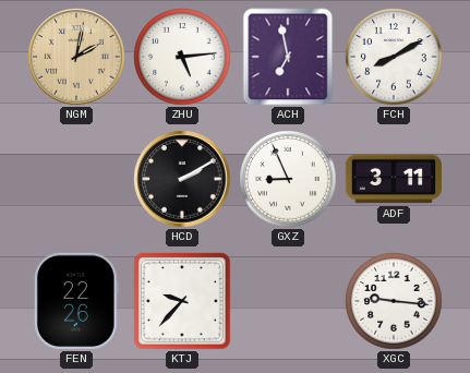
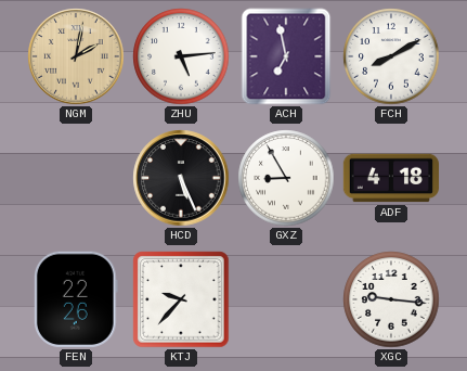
HCD: 2:10 -> 5:26
GXZ: 8:56 -> 8:55
ADF: 3:11 -> 4:18
